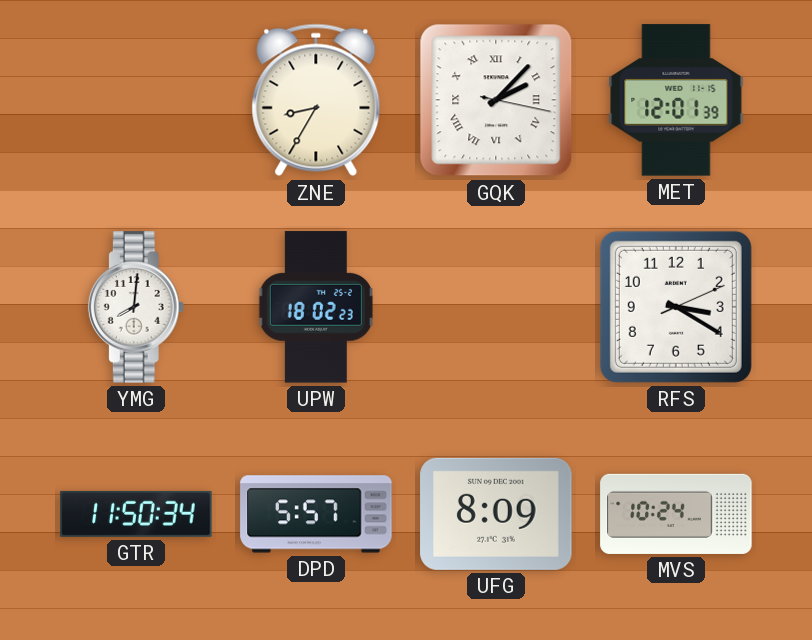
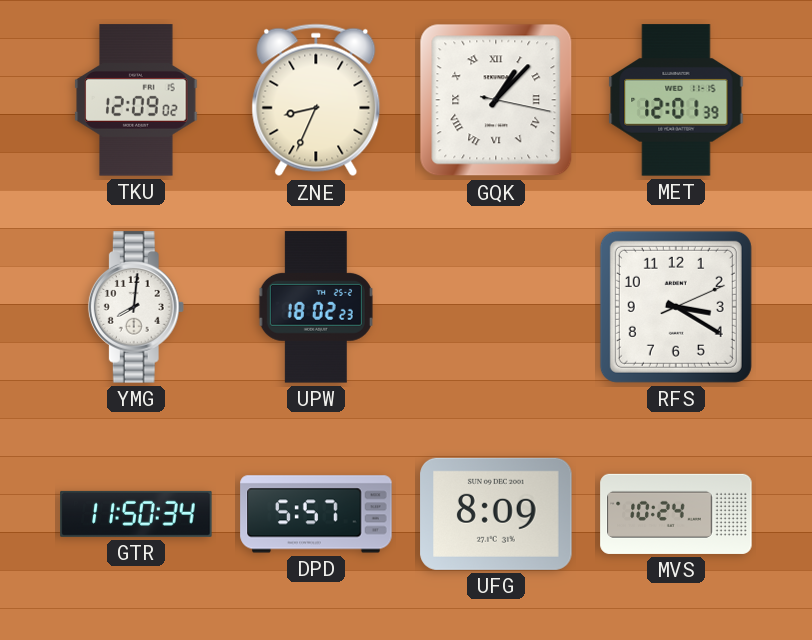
TKU: none -> 12:09
ZNE: 8:35 -> 8:34
GQK: 2:07 -> 1:07
